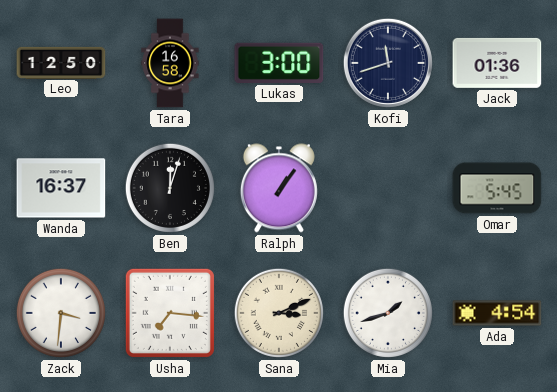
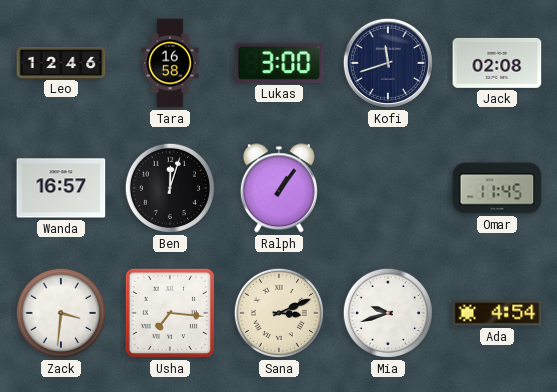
Leo: 12:50 -> 12:46
Jack: 01:36 -> 02:08
Wanda: 16:37 -> 16:57
Omar: 5:45 -> 11:45
Mia: 1:42 -> 9:42
